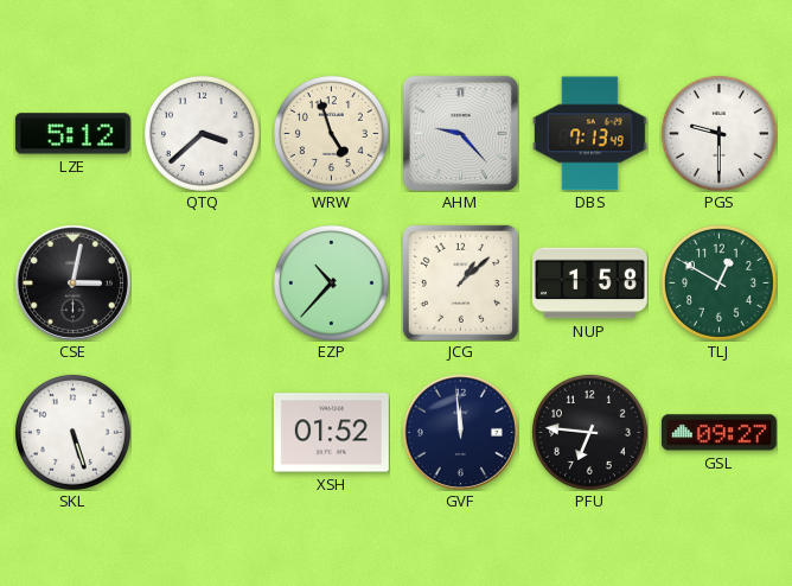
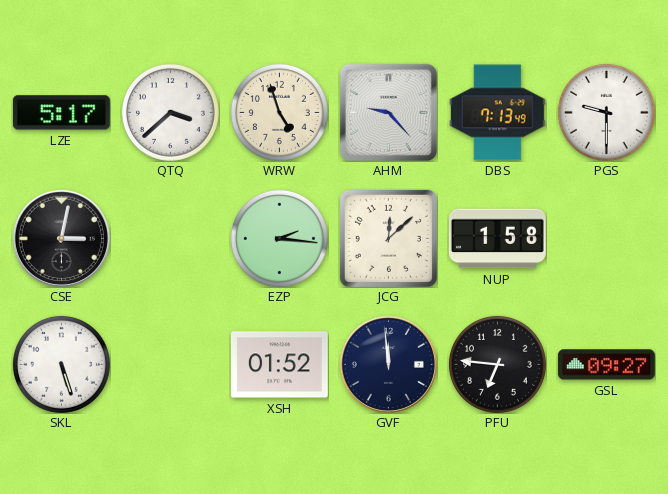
LZE: 5:12 -> 5:17
EZP: 10:37 -> 2:16
JCG: 1:08 -> 12:08
TLJ: 12:50 -> none
